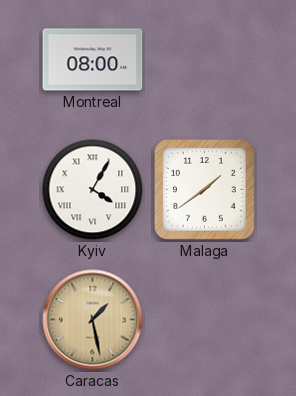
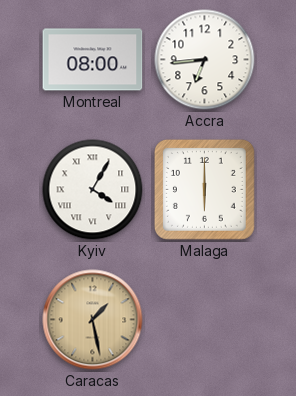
Accra: none -> 6:44
Malaga: 1:39 -> 6:00
